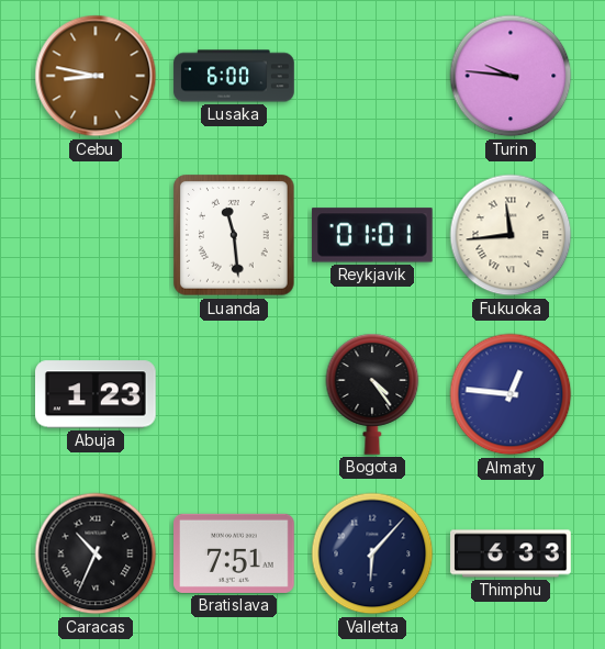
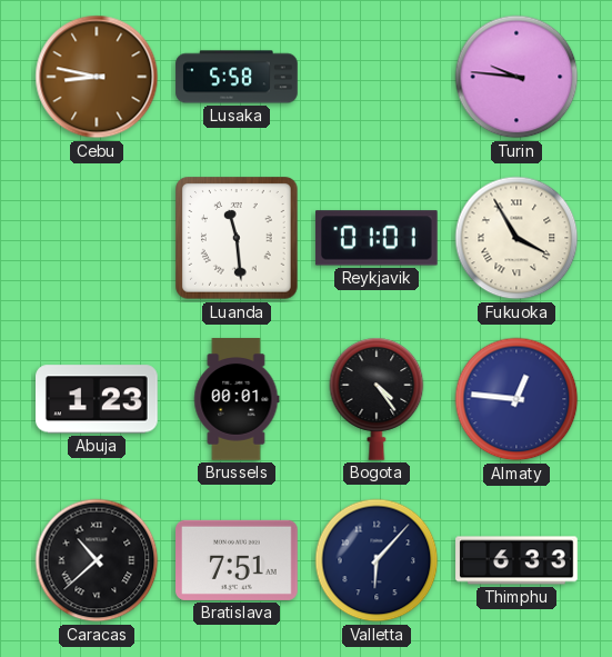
Lusaka: 6:00 -> 5:58
Fukuoka: 11:44 -> 3:55
Brussels: none -> 00:01
Caracas: 10:34 -> 10:38
